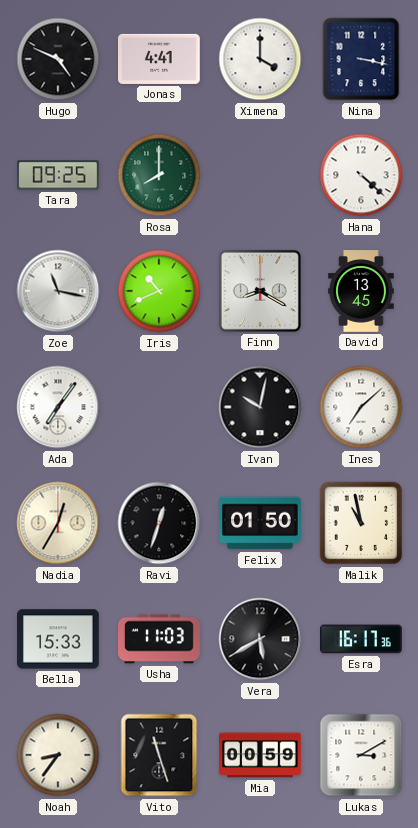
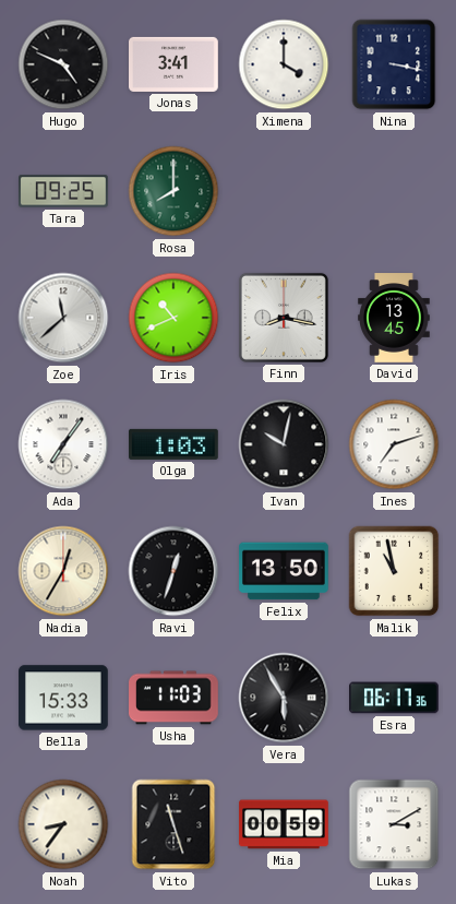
Jonas: 4:41 -> 3:41
Hana: 4:22 -> none
Zoe: 11:17 -> 11:38
Finn: 8:20 -> 8:17
Olga: none -> 1:03
Ines: 7:08 -> 7:12
Felix: 01:50 -> 13:50
Vera: 5:40 -> 5:55
Esra: 16:17 -> 06:17
